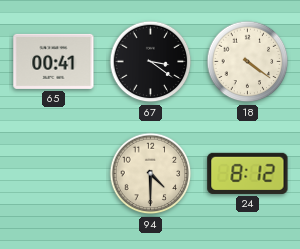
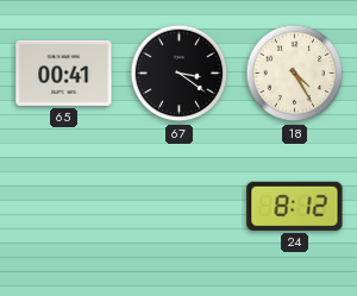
18: 4:21 -> 4:25
94: 4:30 -> none
